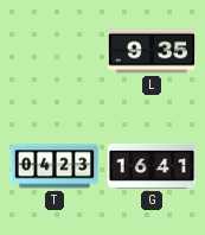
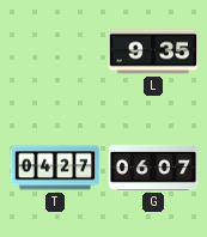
T: 04:23 -> 04:27
G: 16:41 -> 06:07
